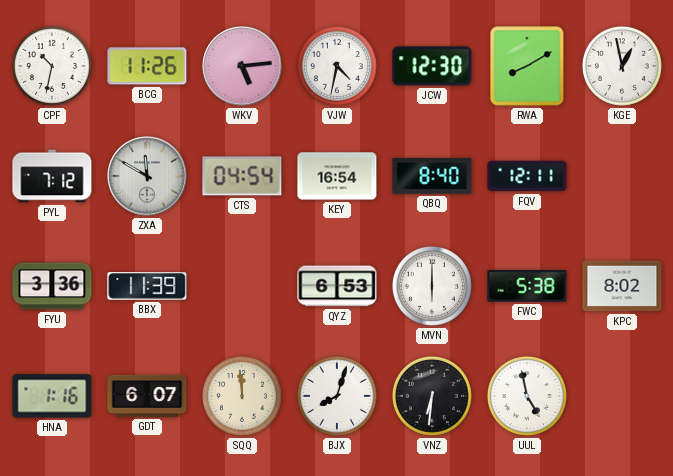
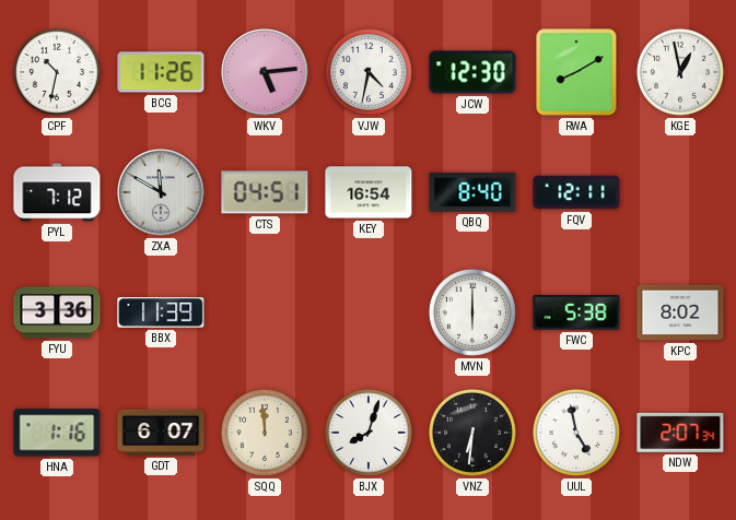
CTS: 04:54 -> 04:51
QYZ: 6:53 -> none
NDW: none -> 2:07
